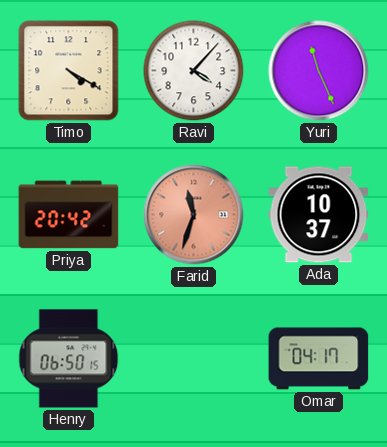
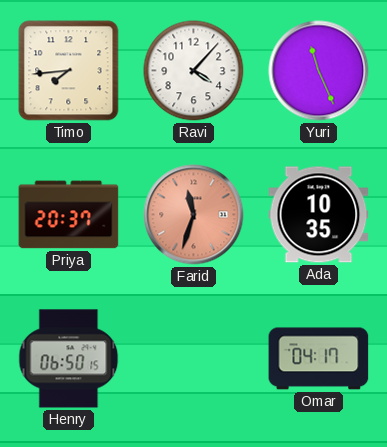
Timo: 4:20 -> 7:44
Priya: 20:42 -> 20:37
Ada: 10:37 -> 10:35
